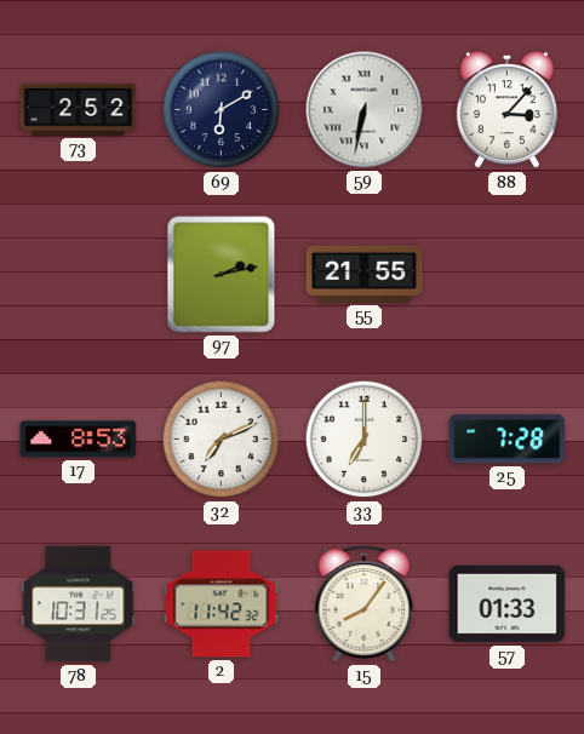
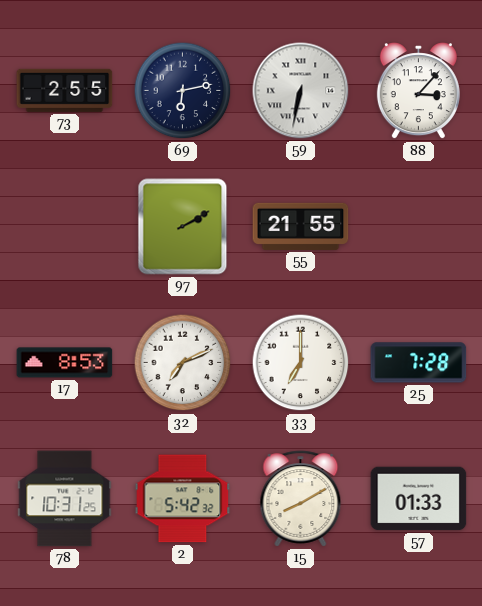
73: 2:52 -> 2:55
69: 6:10 -> 6:13
97: 2:13 -> 2:10
2: 11:42 -> 5:42
15: 8:06 -> 8:10
